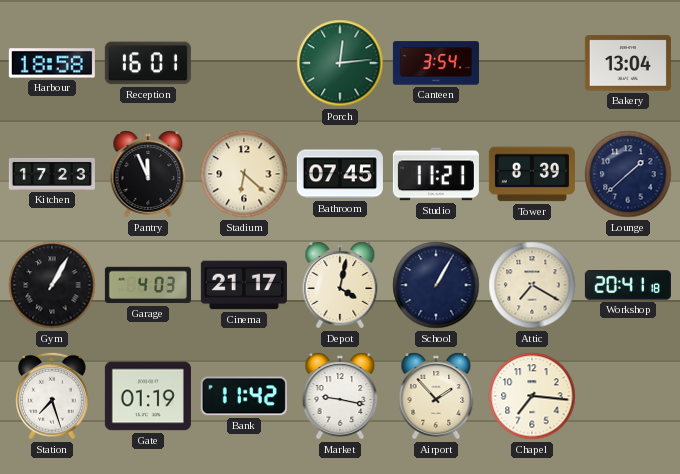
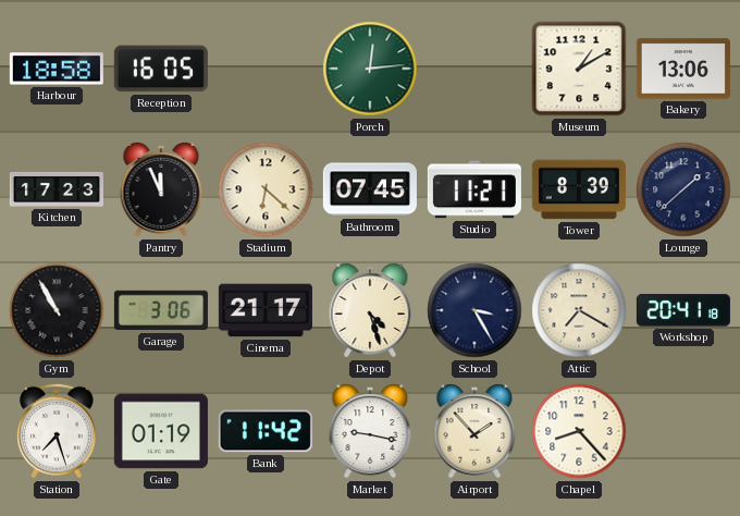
Reception: 16:01 -> 16:05
Canteen: 3:54 -> none
Museum: none -> 1:10
Bakery: 13:04 -> 13:06
Gym: 1:05 -> 10:55
Garage: 4:03 -> 3:06
Depot: 4:02 -> 4:27
School: 1:05 -> 3:25
Chapel: 7:16 -> 8:23
